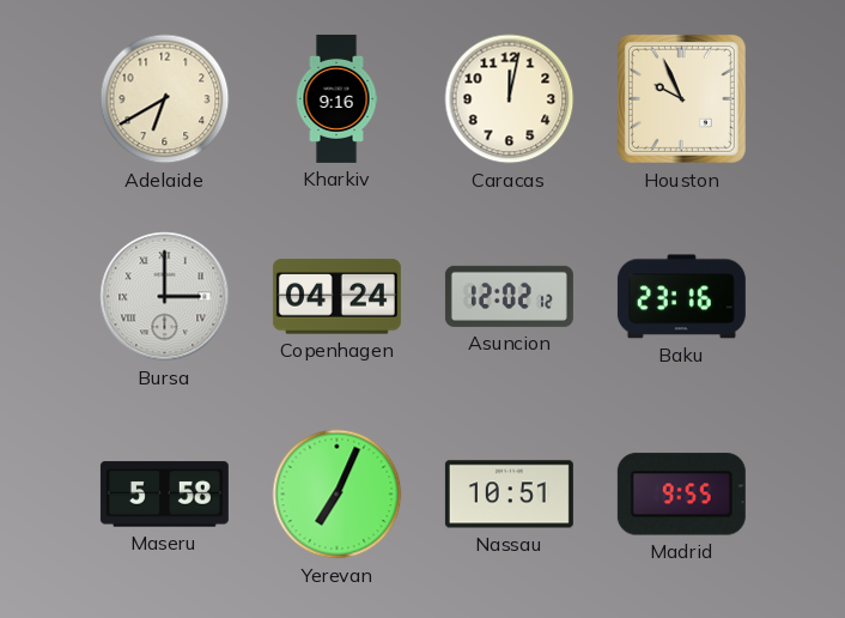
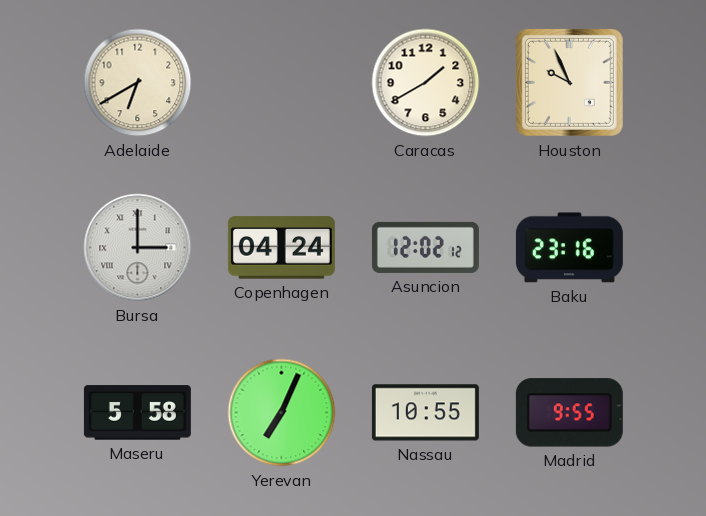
Kharkiv: 9:16 -> none
Caracas: 12:02 -> 1:40
Nassau: 10:51 -> 10:55
